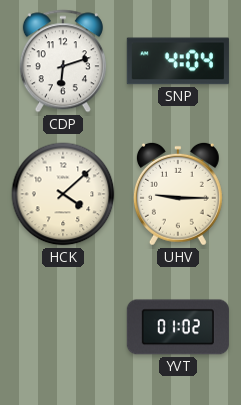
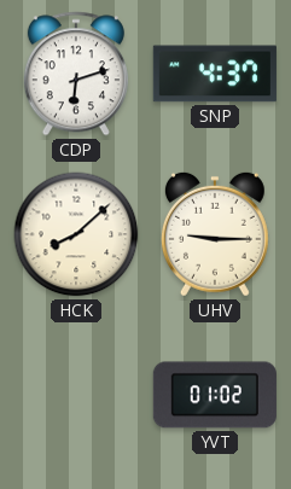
SNP: 4:04 -> 4:37
HCK: 4:08 -> 8:08
